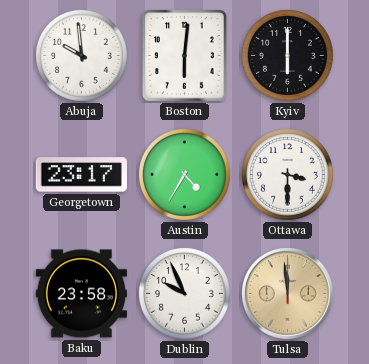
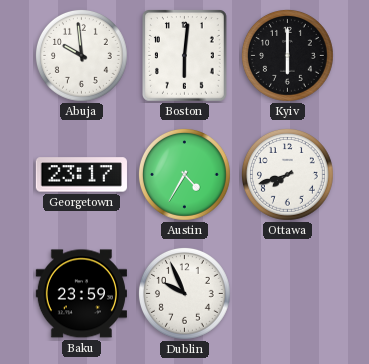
Ottawa: 3:30 -> 7:42
Baku: 23:58 -> 23:59
Tulsa: 11:59 -> none
